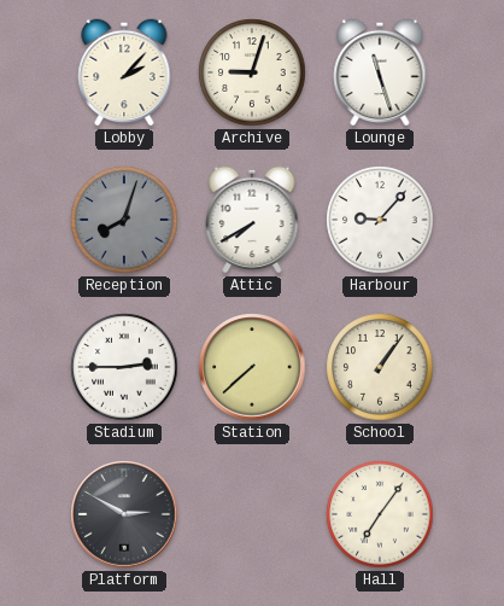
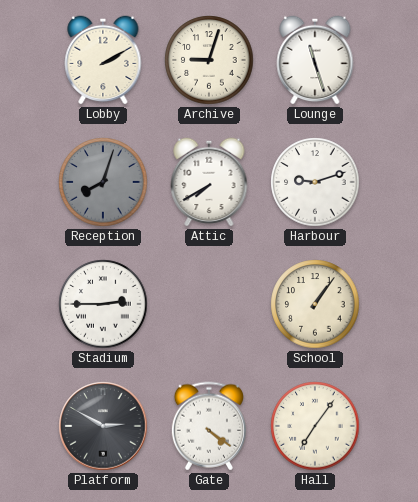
Lobby: 2:07 -> 2:10
Harbour: 9:07 -> 9:12
Station: 7:38 -> none
Gate: none -> 4:21
